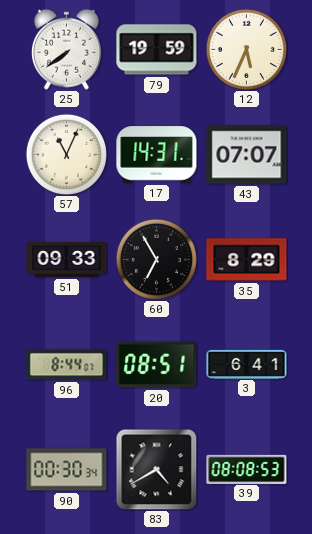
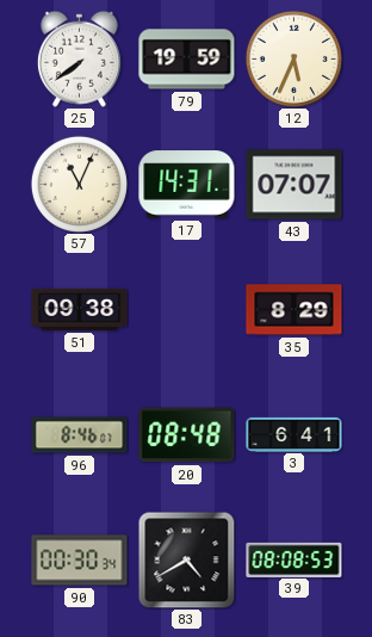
51: 09:33 -> 09:38
60: 6:55 -> none
96: 8:44 -> 8:46
20: 08:51 -> 08:48
